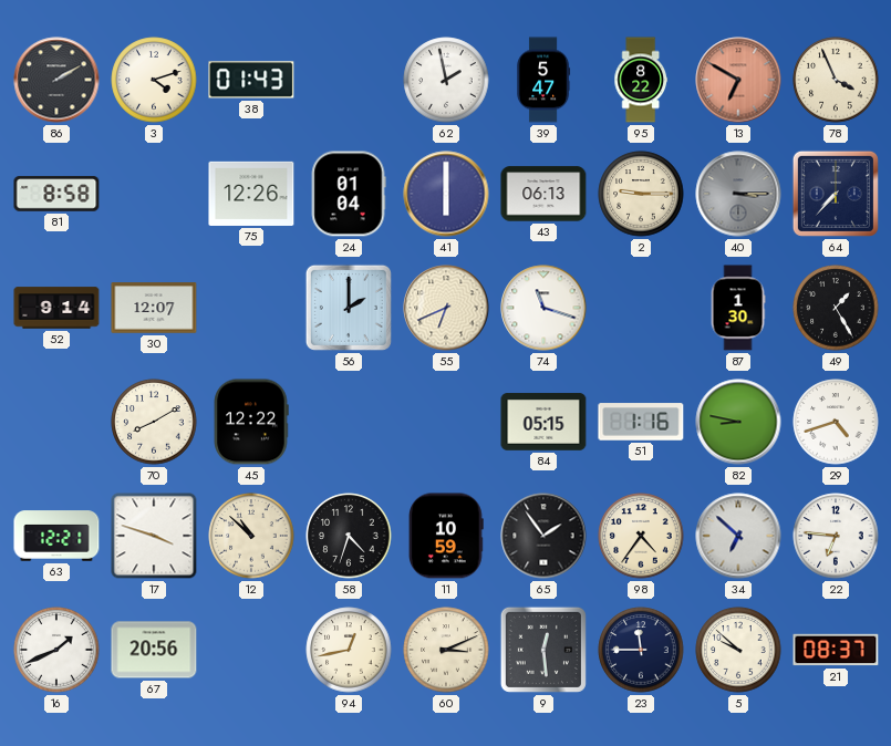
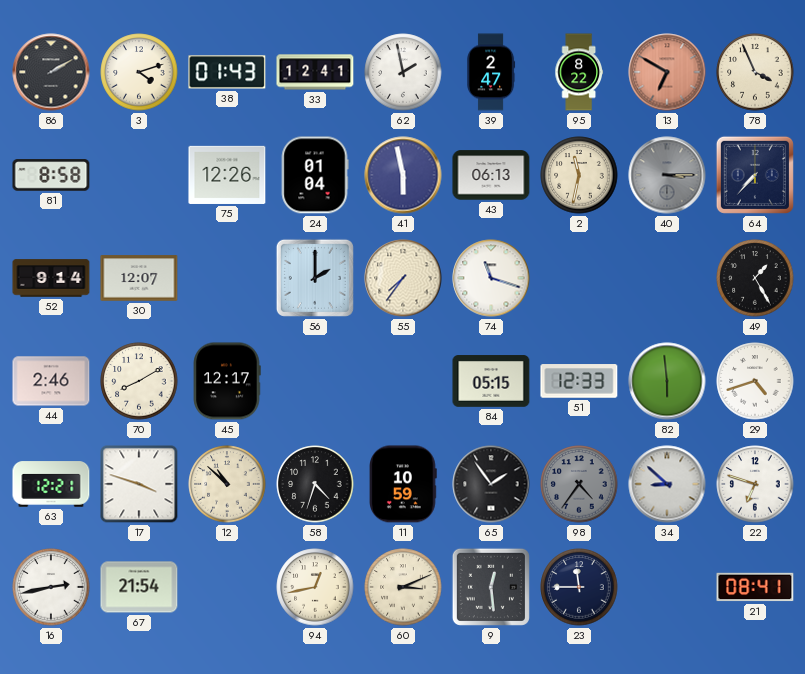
33: none -> 12:41
39: 5:47 -> 2:47
41: 6:00 -> 5:58
2: 9:15 -> 11:32
55: 6:41 -> 7:36
87: 1:30 -> none
44: none -> 2:46
45: 12:22 -> 12:17
51: 1:16 -> 12:33
82: 8:47 -> 5:59
98 dial: cream -> grey
34: 6:52 -> 8:52
22: 6:46 -> 6:48
16: 1:41 -> 2:43
67: 20:56 -> 21:54
5: 9:52 -> none
21: 08:37 -> 08:41
